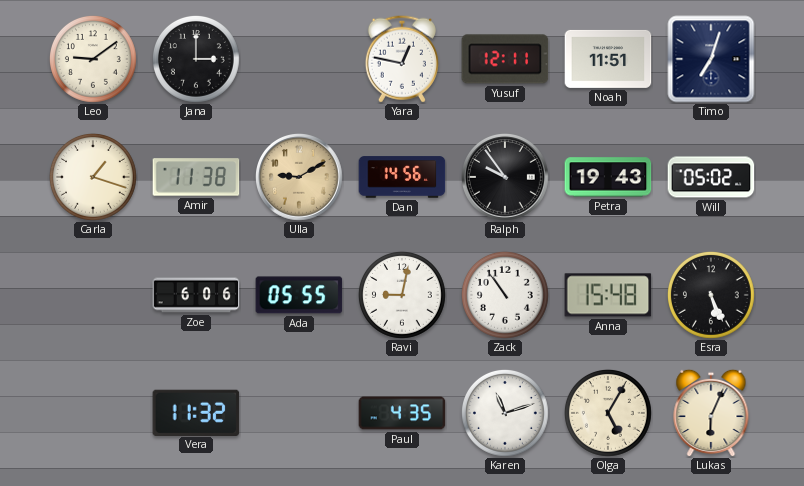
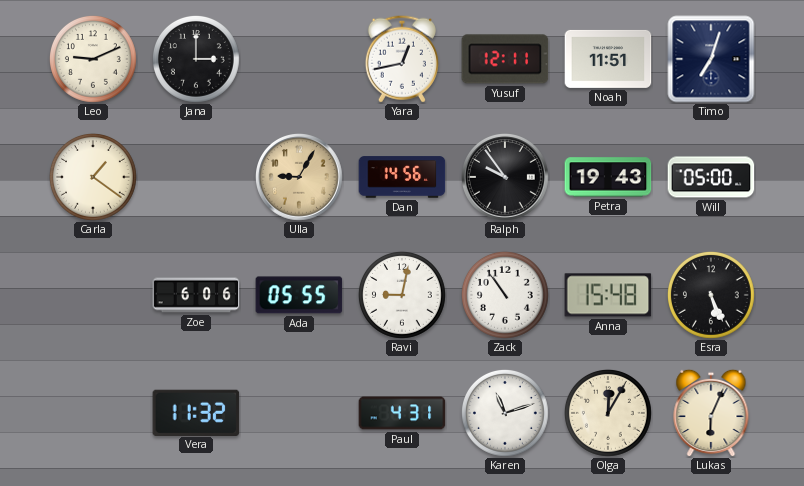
Leo: 9:09 -> 9:11
Yara: 12:47 -> 12:43
Carla: 1:18 -> 1:21
Amir: 11:38 -> none
Ulla: 9:10 -> 9:05
Will: 05:02 -> 05:00
Paul: 4:35 -> 4:31
Olga: 5:05 -> 12:05
